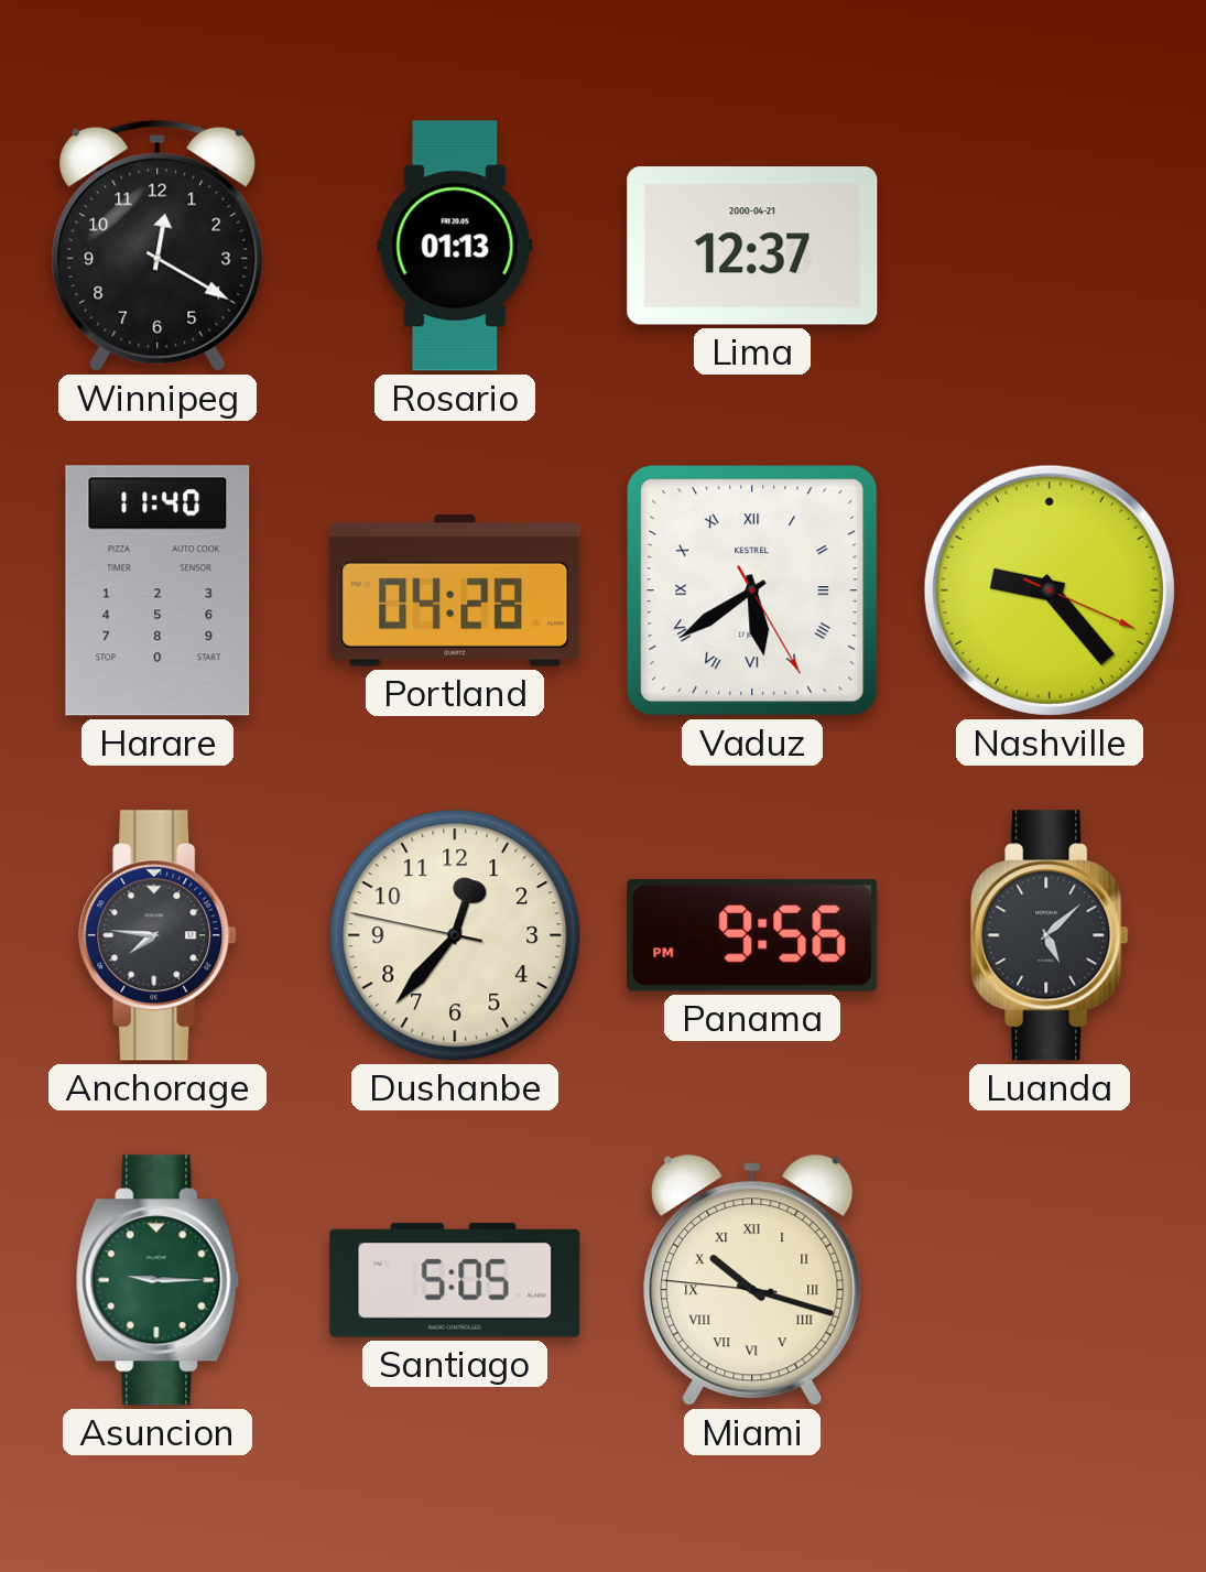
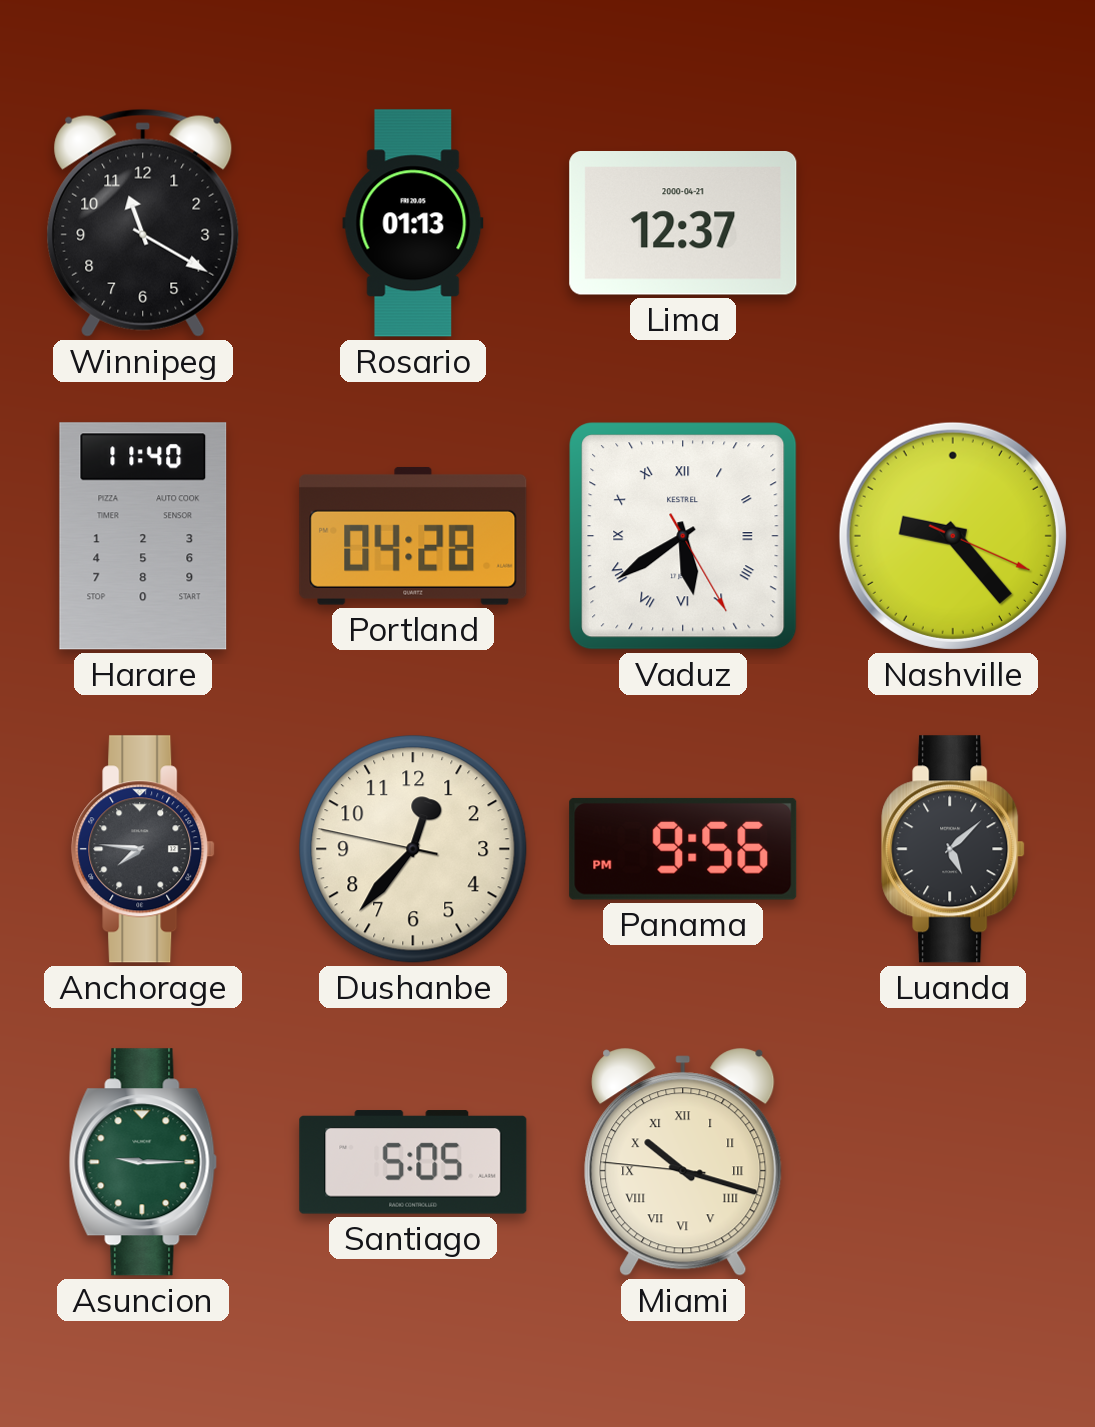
Winnipeg: 12:20 -> 11:20
